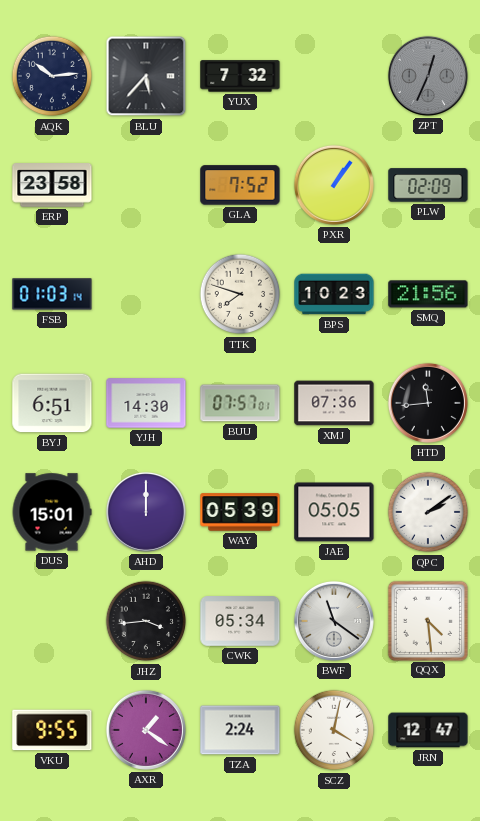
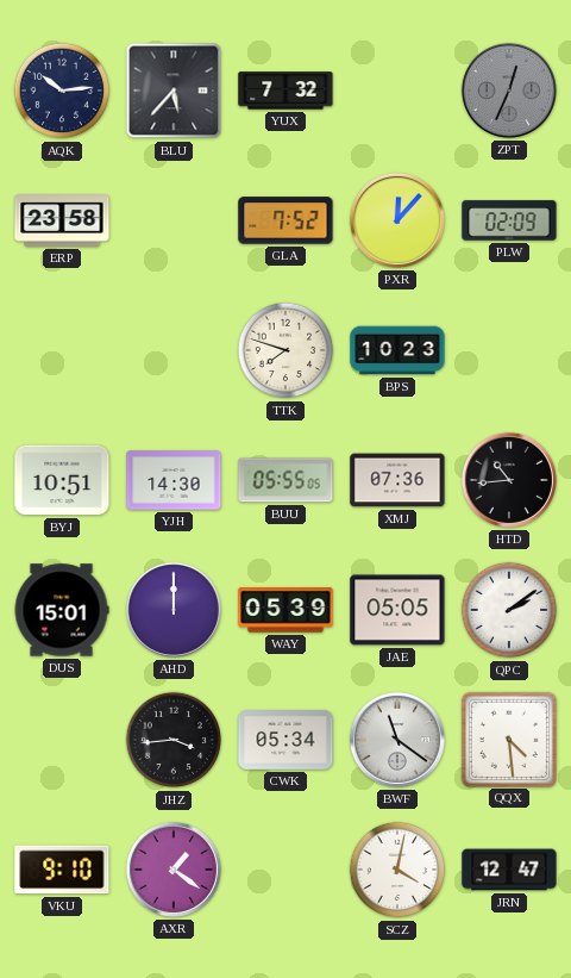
PXR: 1:06 -> 12:07
FSB: 01:03 -> none
SMQ: 21:56 -> none
BYJ: 6:51 -> 10:51
BUU: 07:57 -> 05:55
HTD: 11:44 -> 10:44
VKU: 9:55 -> 9:10
TZA: 2:24 -> none
